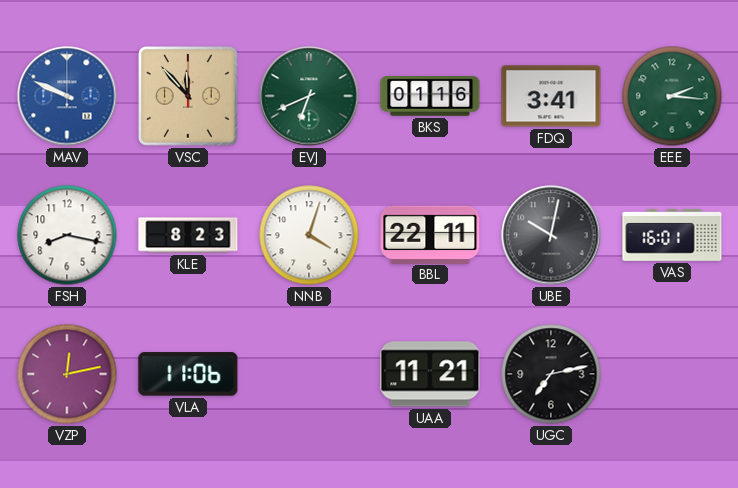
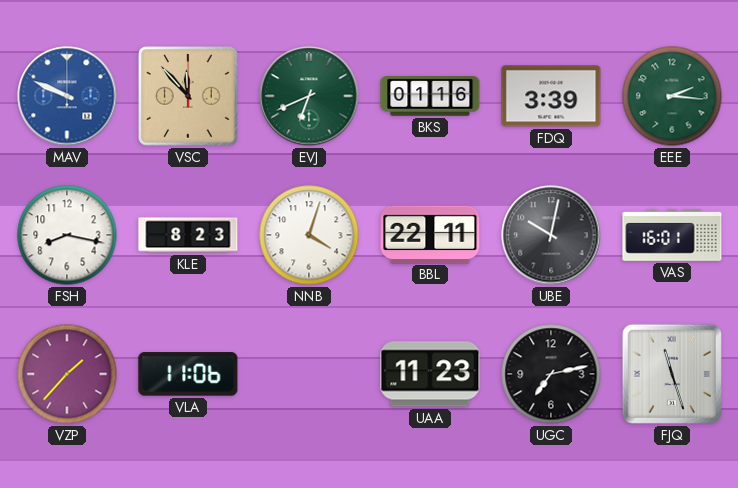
FDQ: 3:41 -> 3:39
VZP: 12:13 -> 1:37
UAA: 11:21 -> 11:23
FJQ: none -> 11:27
